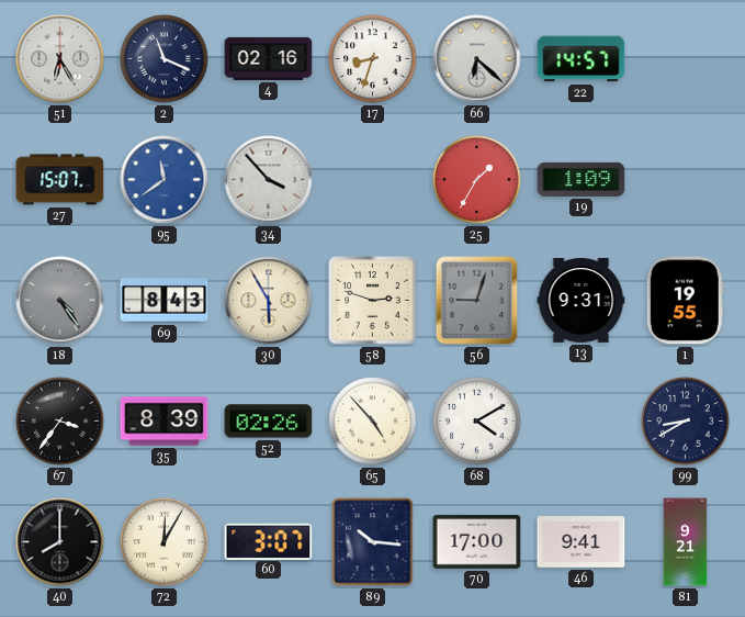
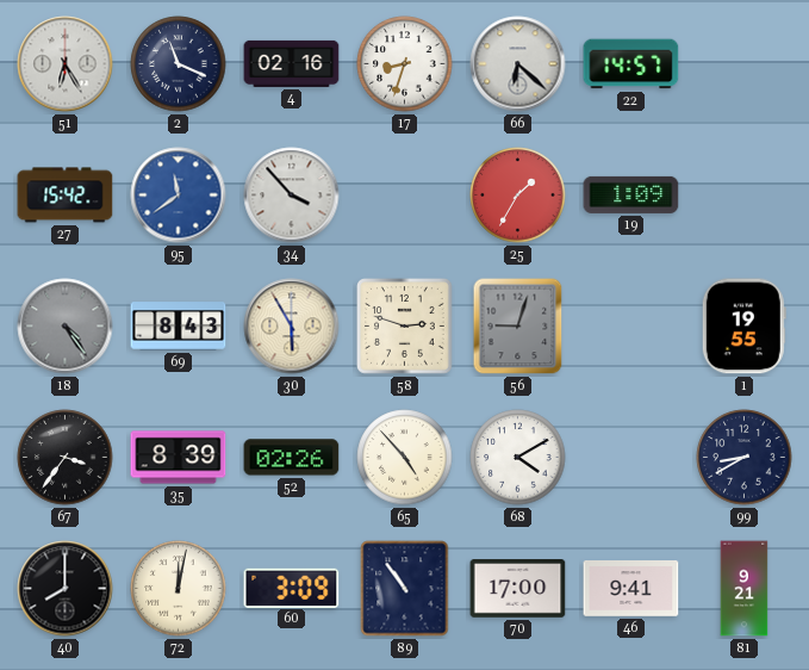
27: 15:07 -> 15:42
13: 9:31 -> none
72: 12:05 -> 12:02
60: 3:07 -> 3:09
89: 10:16 -> 10:54
